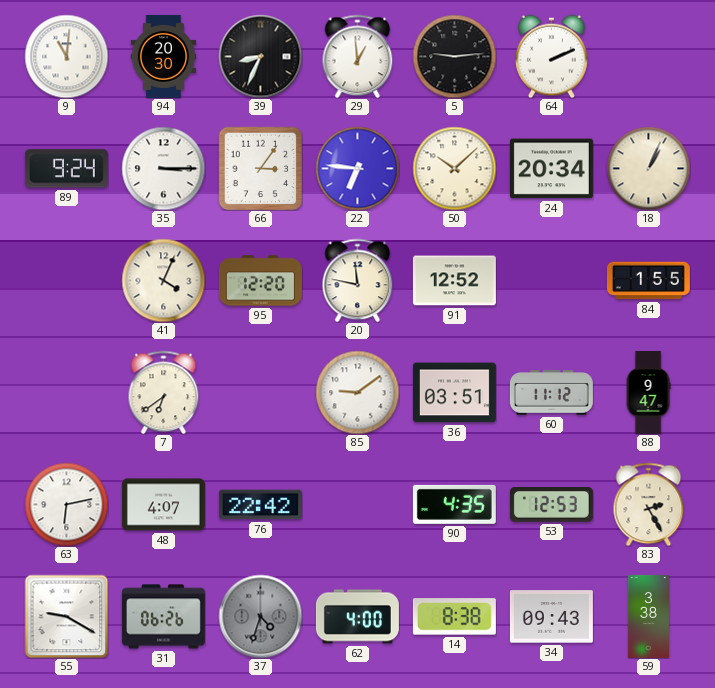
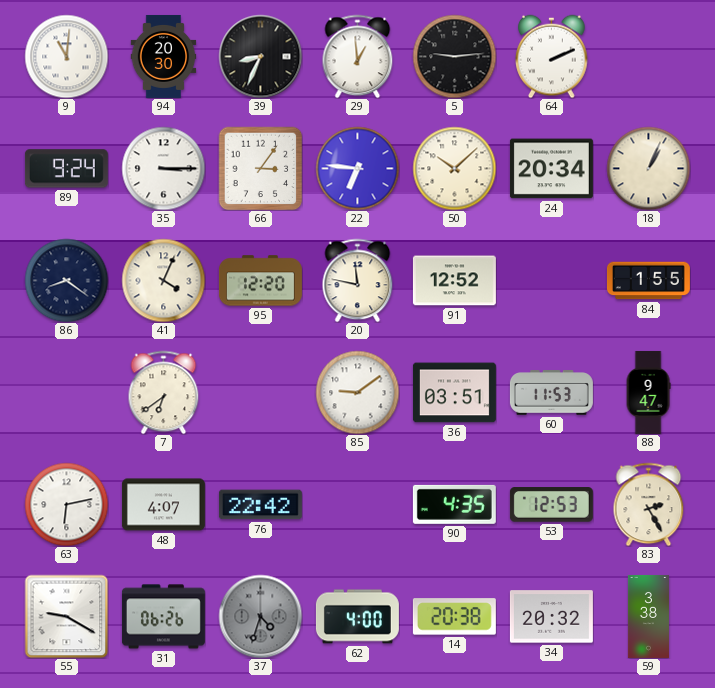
86: none -> 8:21
60: 11:12 -> 11:53
14: 8:38 -> 20:38
34: 09:43 -> 20:32
